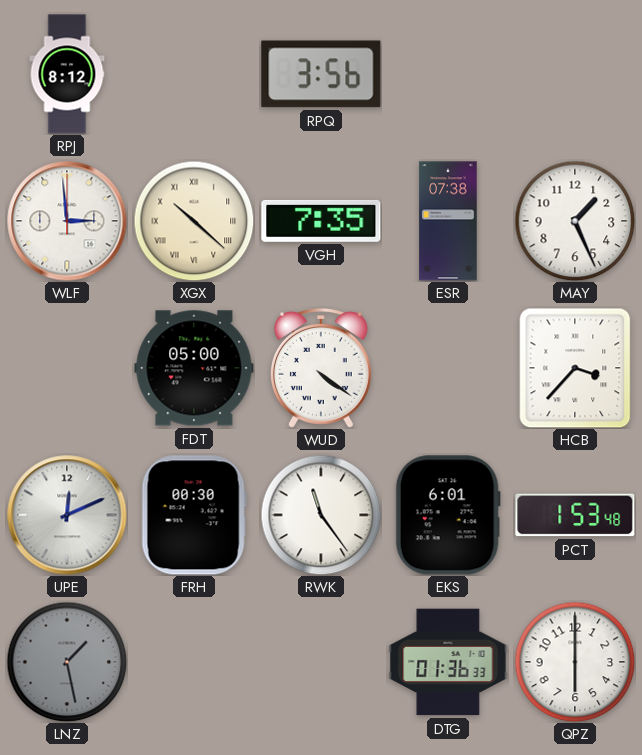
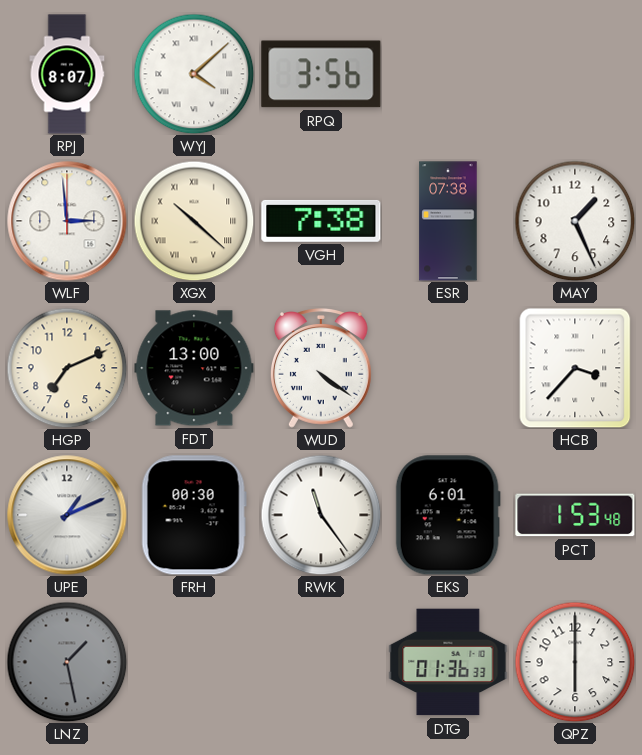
RPJ: 8:12 -> 8:07
WYJ: none -> 4:08
VGH: 7:35 -> 7:38
HGP: none -> 7:11
FDT: 05:00 -> 13:00
UPE: 12:11 -> 1:11
